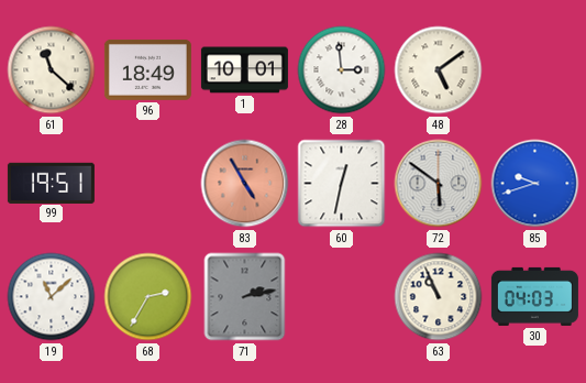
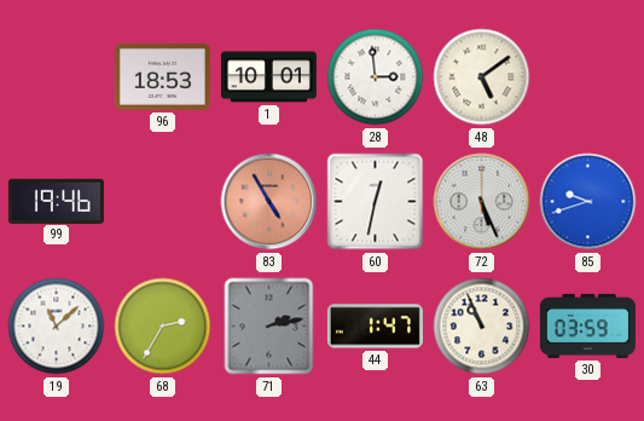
61: 11:22 -> none
96: 18:49 -> 18:53
99: 19:51 -> 19:46
72: 5:51 -> 5:26
44: none -> 1:47
30: 04:03 -> 03:59
